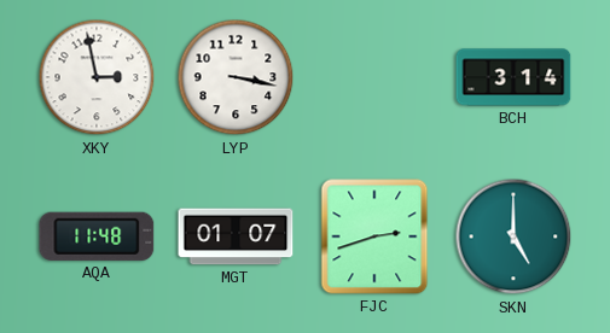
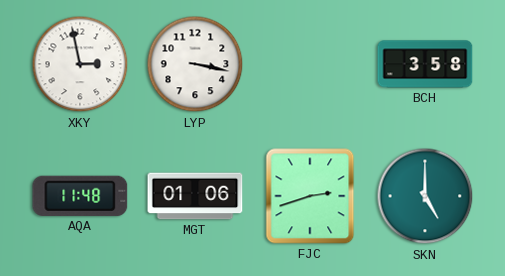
BCH: 3:14 -> 3:58
MGT: 01:07 -> 01:06
